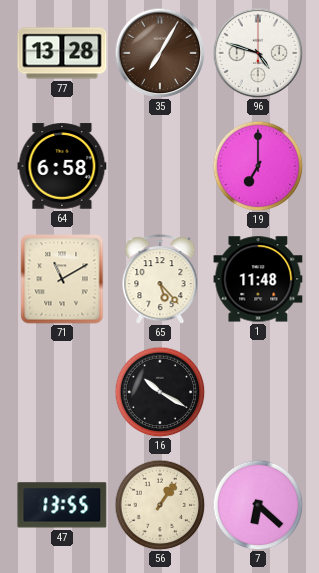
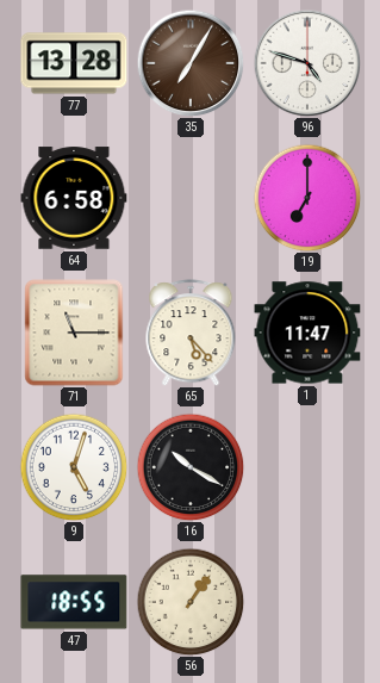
71: 11:10 -> 11:15
1: 11:48 -> 11:47
9: none -> 5:03
47: 13:55 -> 18:55
7: 6:22 -> none
